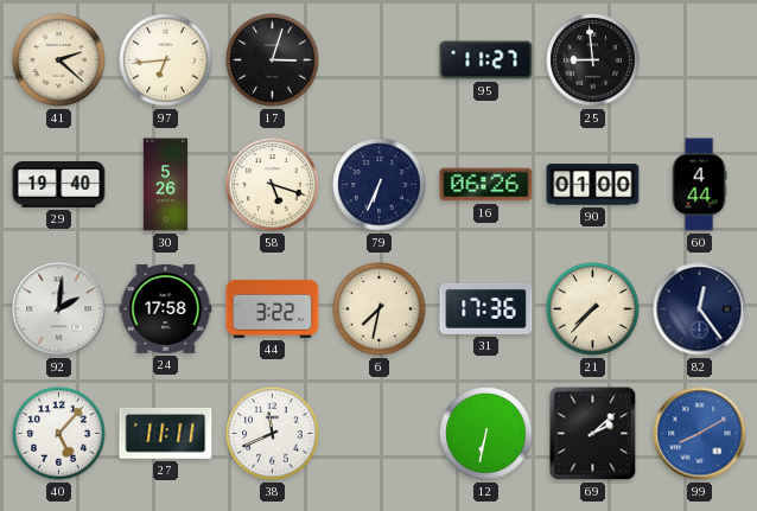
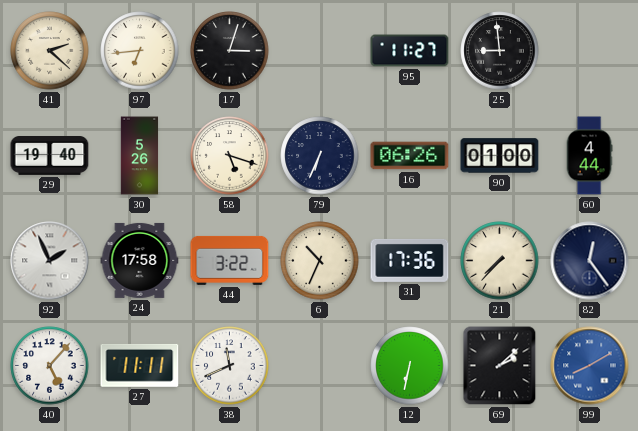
92: 2:01 -> 1:56
6: 7:32 -> 10:34
